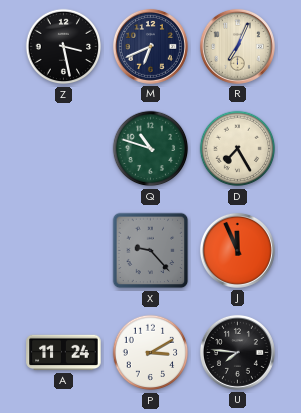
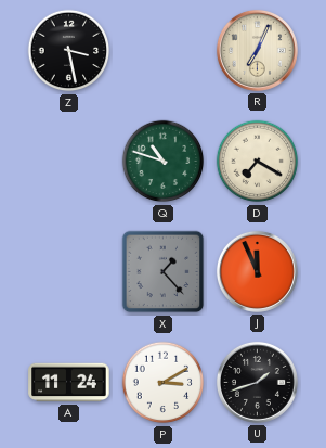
M: 6:41 -> none
D: 7:25 -> 7:20
X: 9:23 -> 1:23
U: 7:46 -> 1:42
